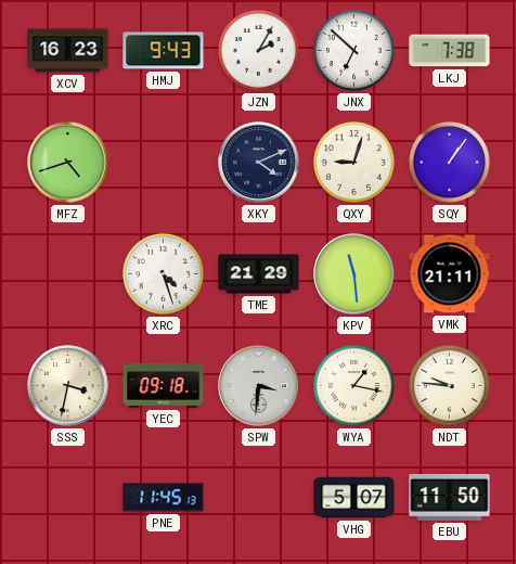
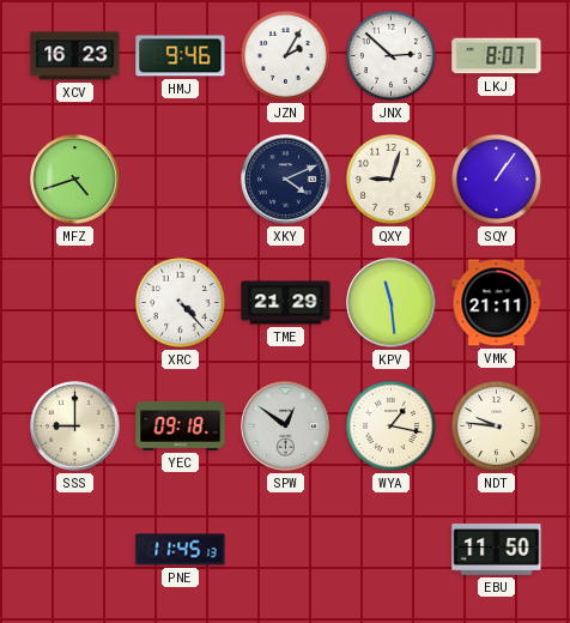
HMJ: 9:43 -> 9:46
JNX: 6:52 -> 2:52
LKJ: 7:38 -> 8:07
XRC: 4:27 -> 4:23
SSS: 3:32 -> 9:00
SPW: 3:31 -> 12:51
VHG: 5:07 -> none
